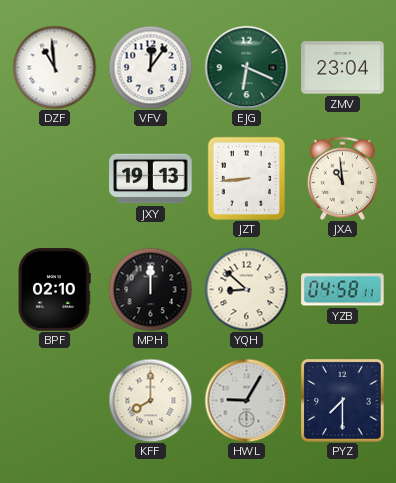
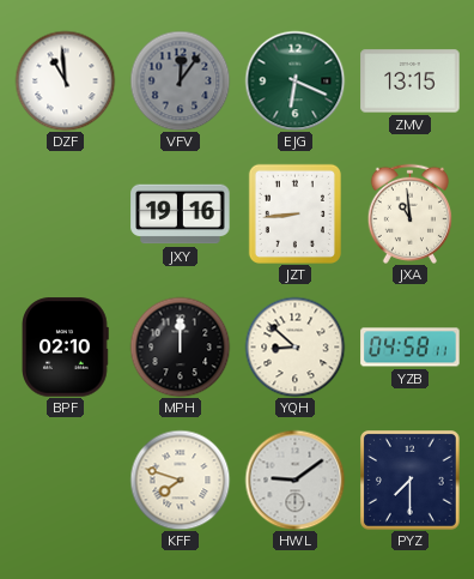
VFV dial: white -> grey
ZMV: 23:04 -> 13:15
JXY: 19:13 -> 19:16
KFF: 8:00 -> 7:48
HWL: 9:05 -> 9:09
